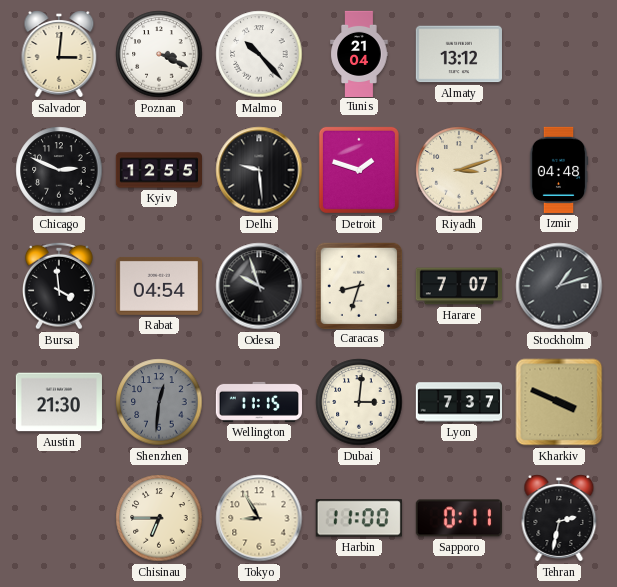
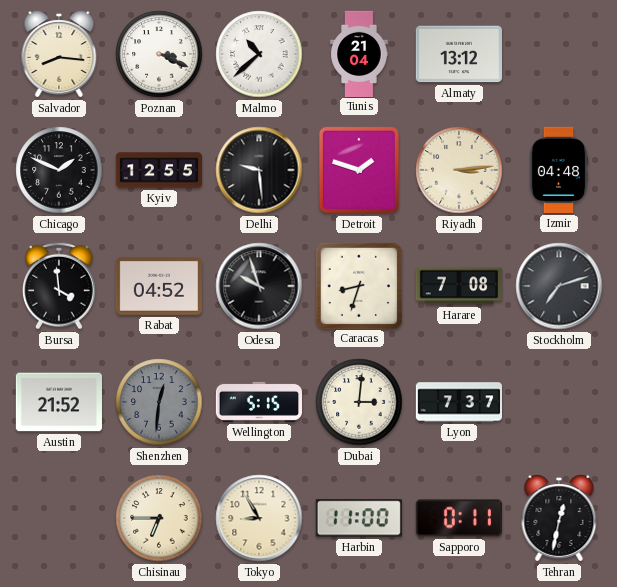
Salvador: 3:01 -> 8:16
Malmo: 10:23 -> 10:38
Chicago: 2:49 -> 1:49
Riyadh: 3:12 -> 3:14
Rabat: 04:54 -> 04:52
Harare: 7:07 -> 7:08
Stockholm: 1:12 -> 7:12
Austin: 21:30 -> 21:52
Wellington: 11:15 -> 5:15
Kharkiv: 3:49 -> none
Tehran: 2:32 -> 12:32
